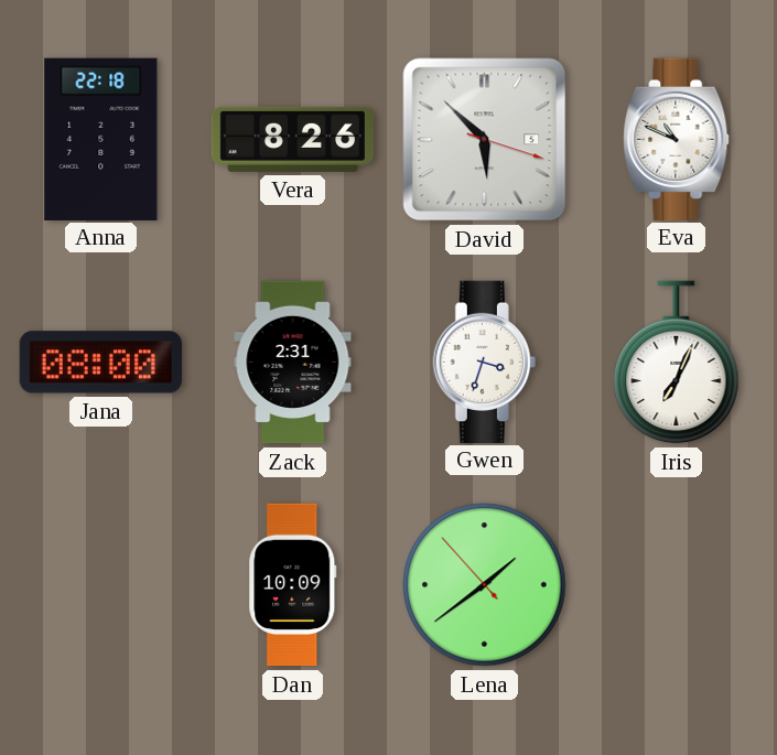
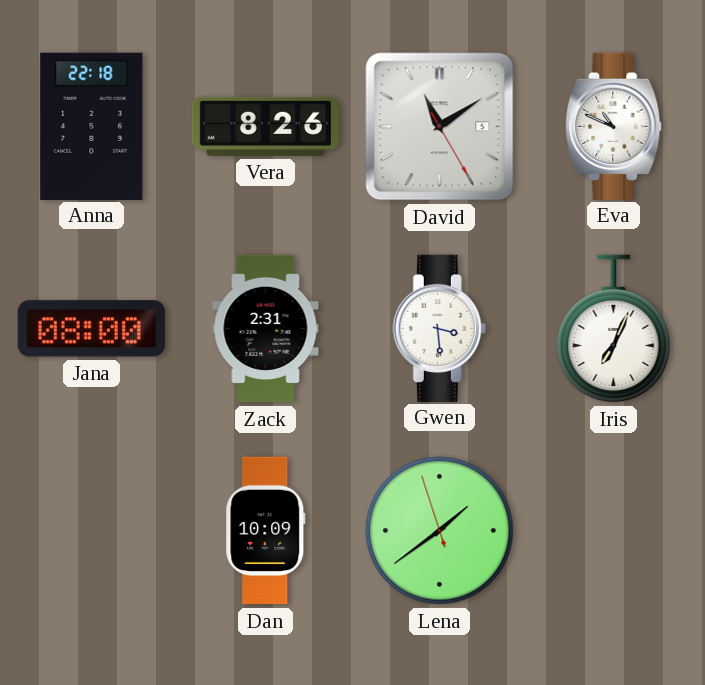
David: 5:52 -> 11:09
Gwen: 3:33 -> 3:29
Lena: 1:38:53 -> 1:38:57
